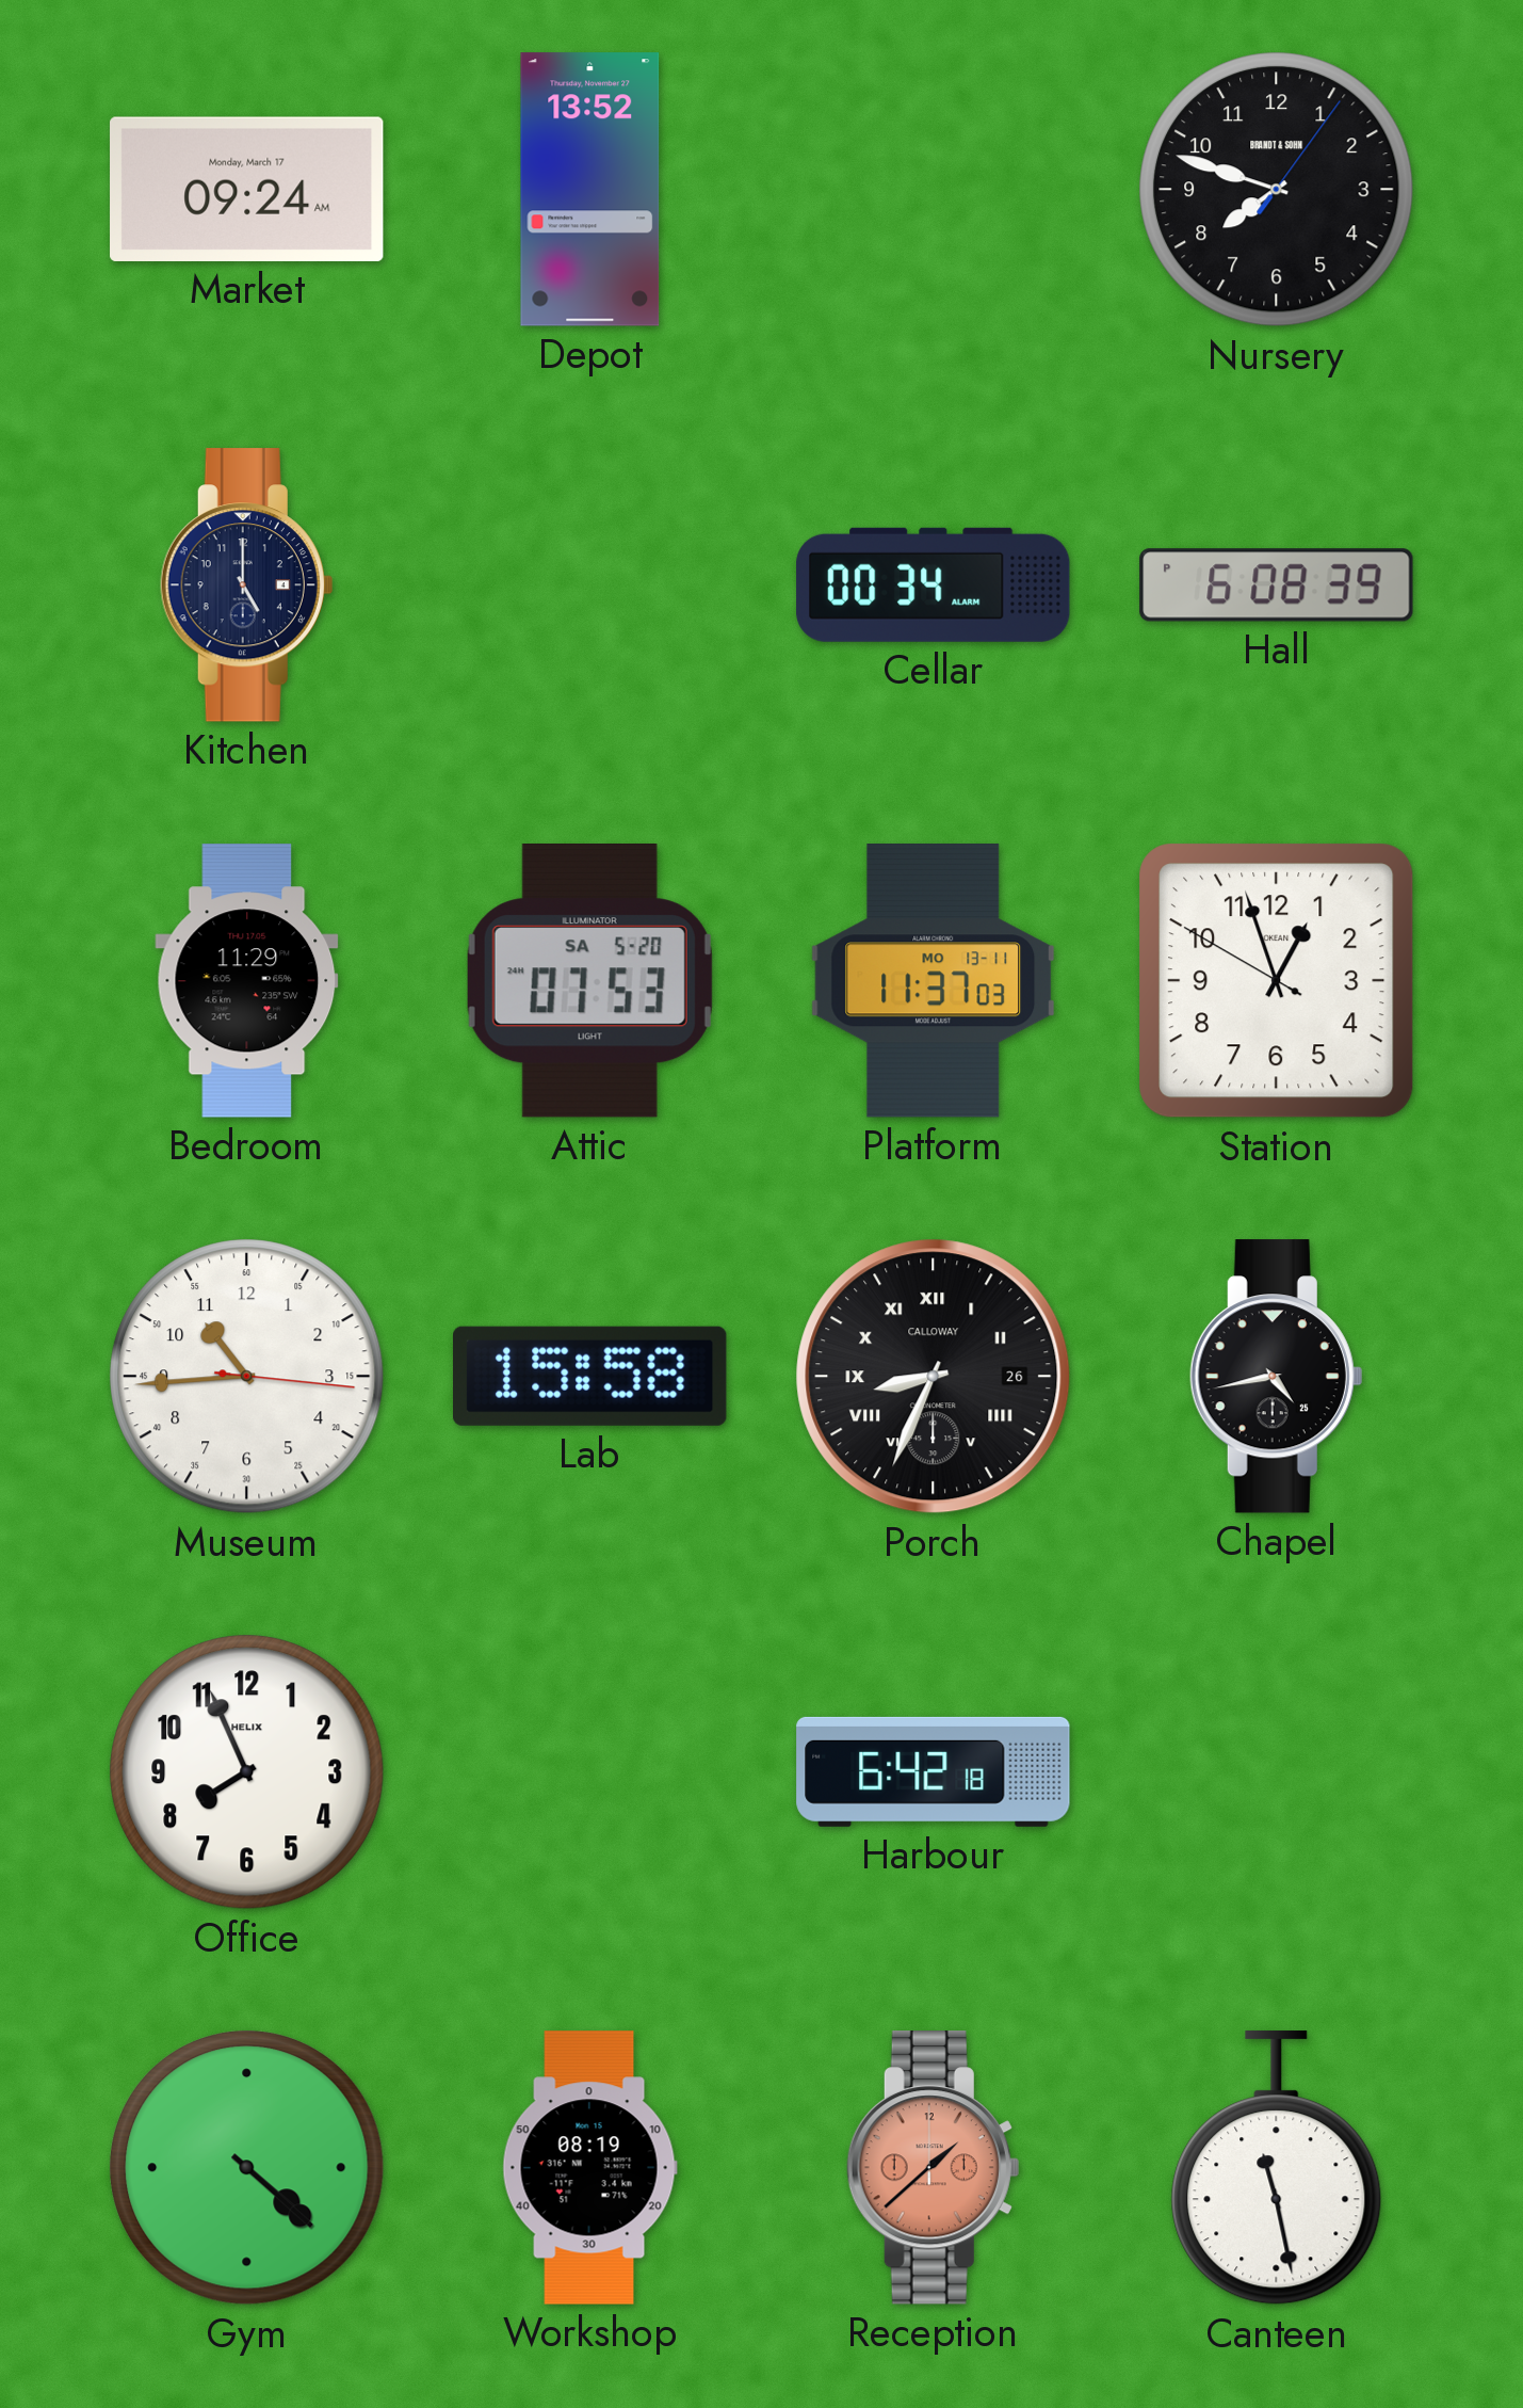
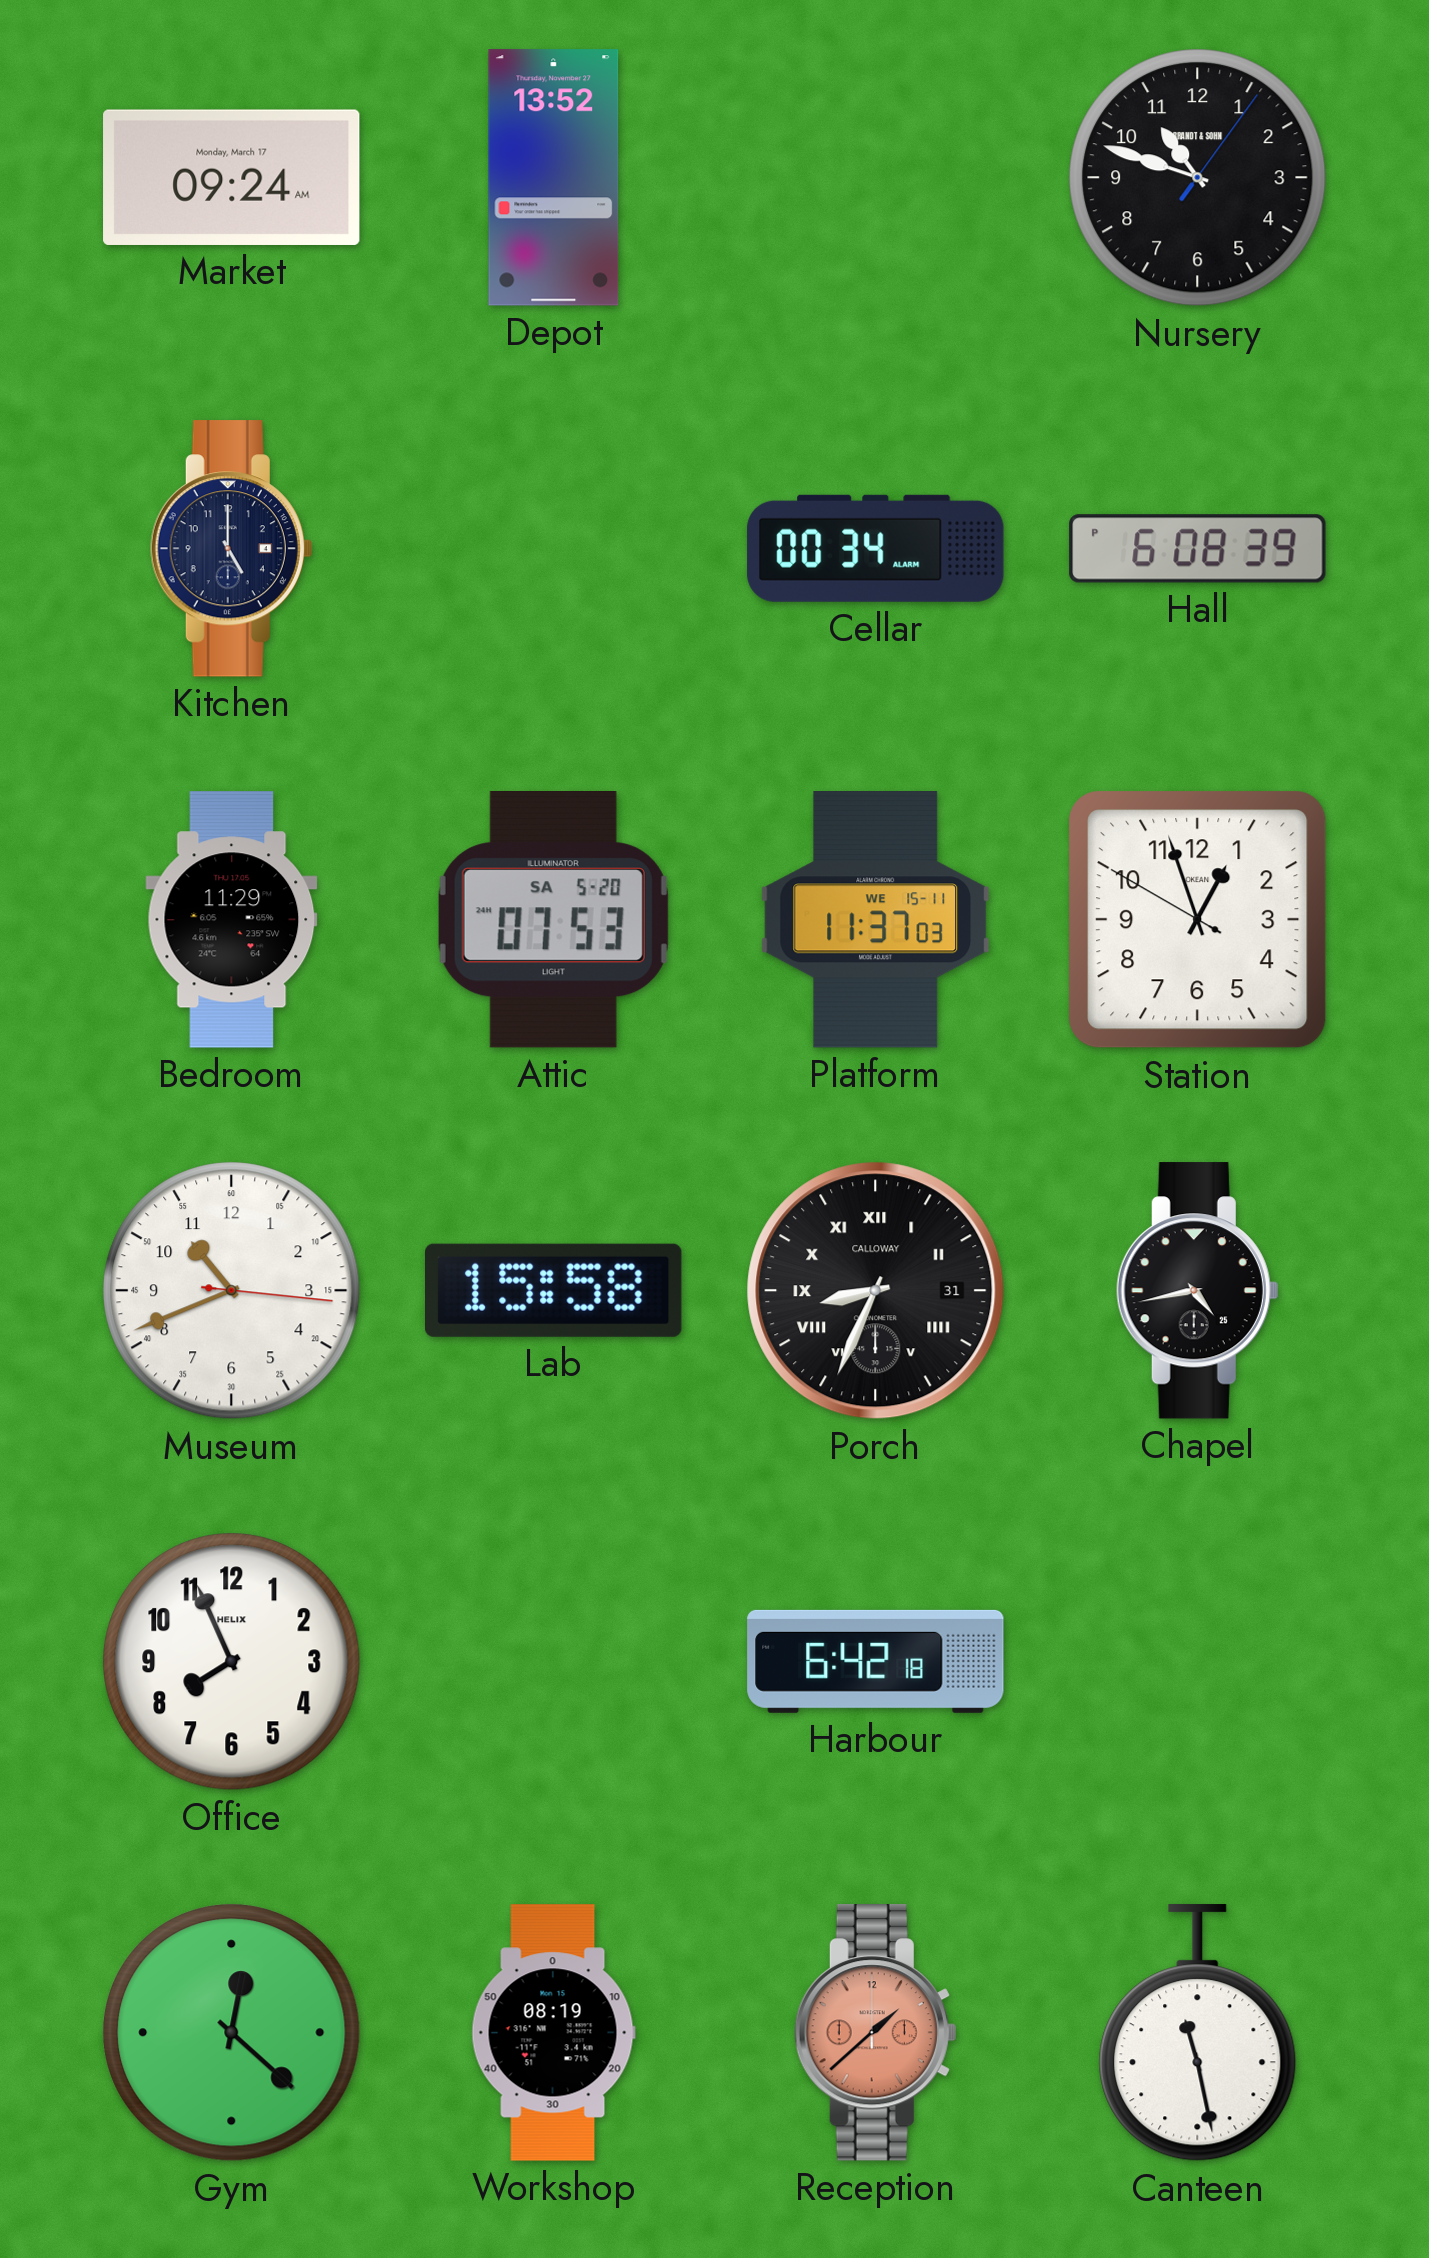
Nursery: 7:48 -> 10:48
Platform date: MO 13-11 -> WE 15-11
Museum: 10:44 -> 10:41
Porch date: 26 -> 31
Gym: 4:22 -> 12:22
